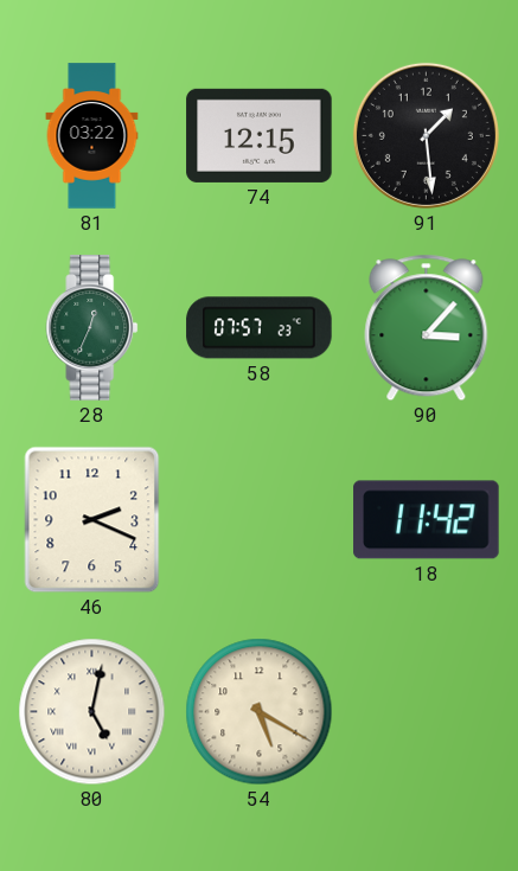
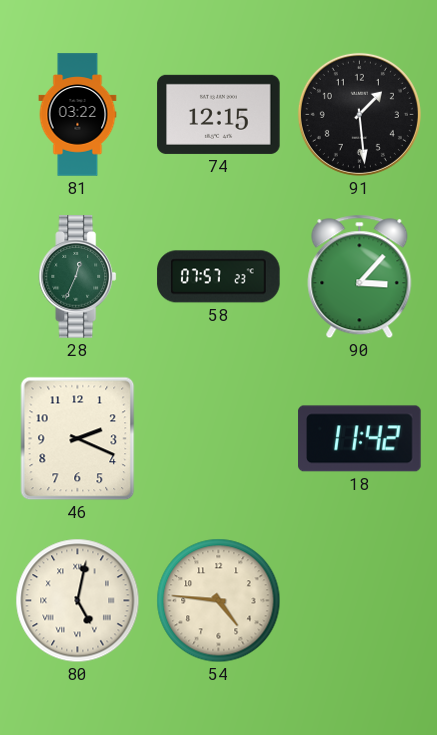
54: 5:20 -> 4:46
